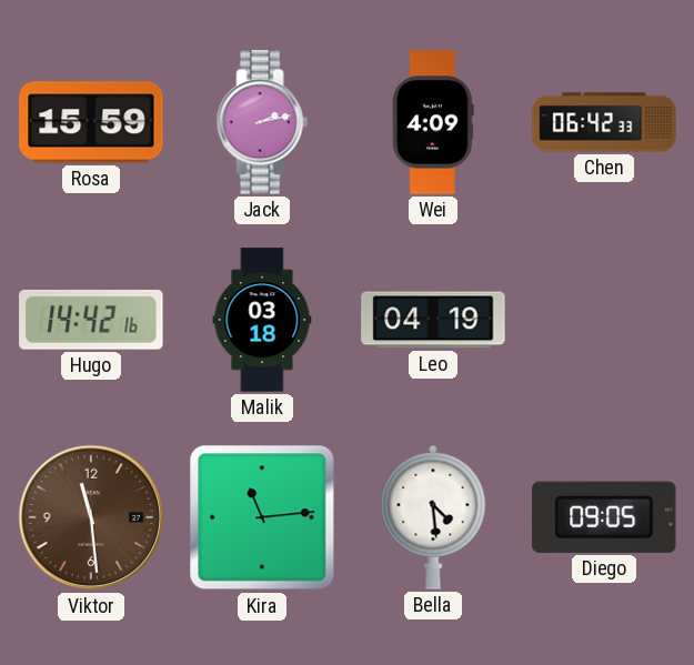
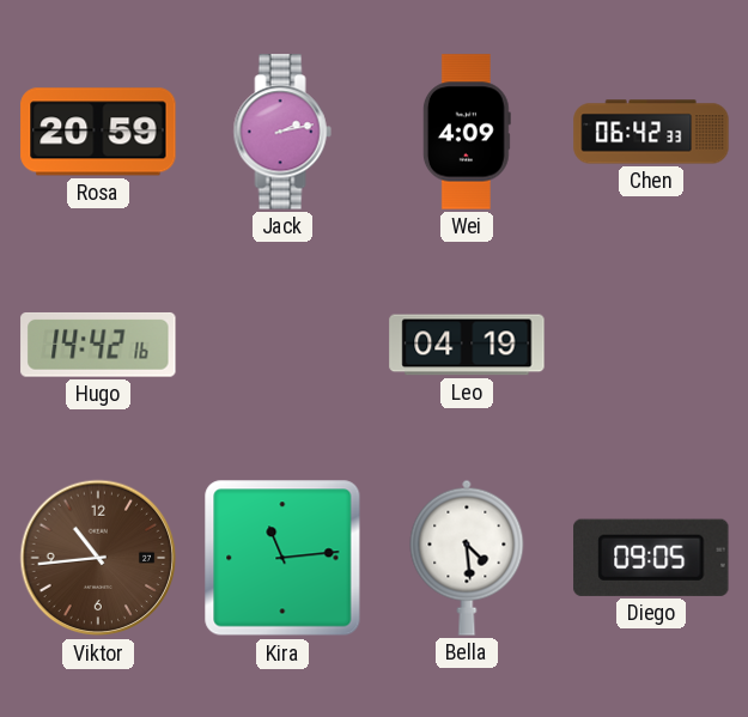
Rosa: 15:59 -> 20:59
Malik: 03:18 -> none
Viktor: 11:29 -> 10:44
